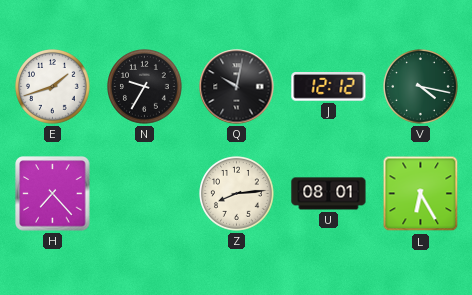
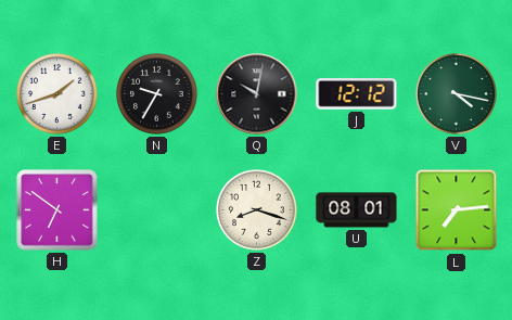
H: 7:23 -> 6:51
Z: 8:14 -> 8:18
L: 6:25 -> 7:14
